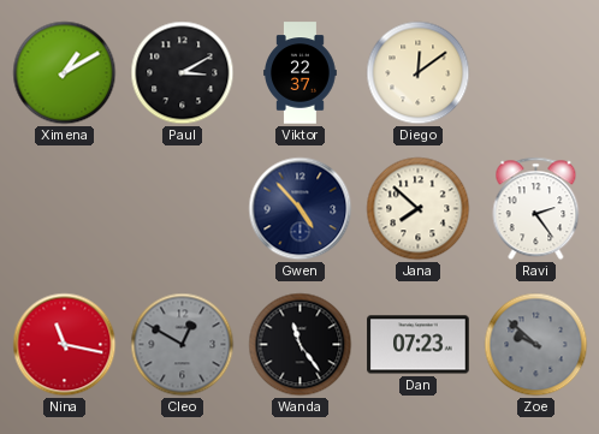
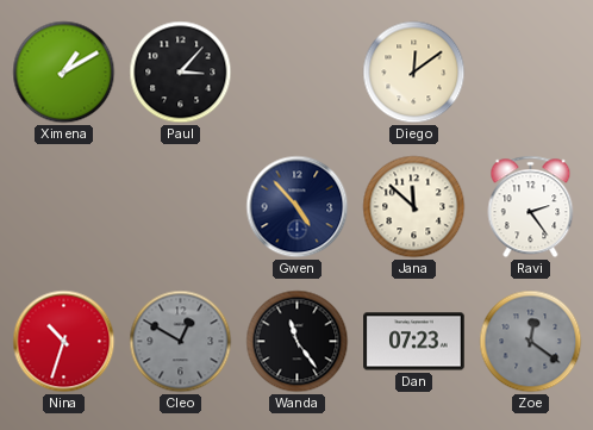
Paul: 3:10 -> 3:07
Viktor: 22:37 -> none
Jana: 7:52 -> 11:52
Nina: 11:17 -> 10:33
Zoe: 9:52 -> 12:21
